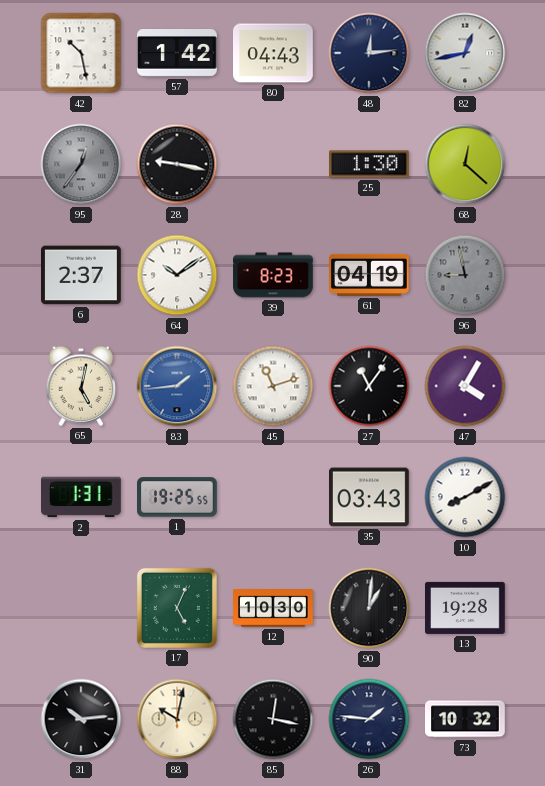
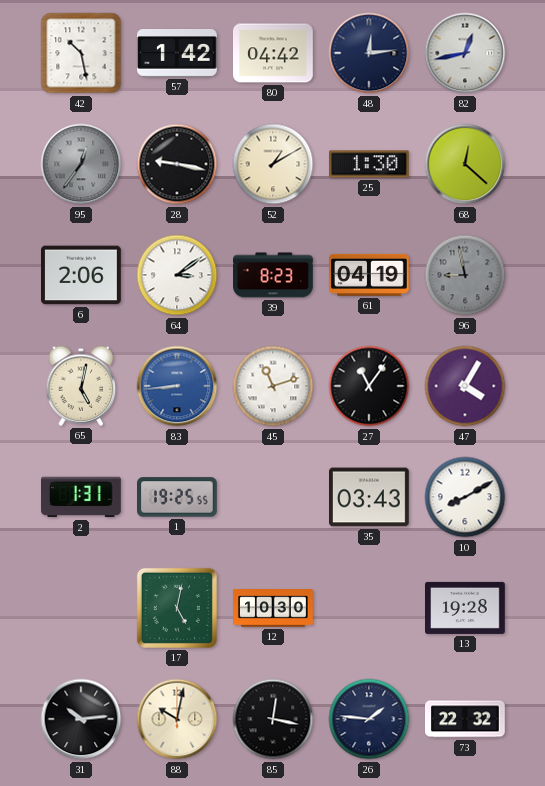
80: 04:43 -> 04:42
52: none -> 1:10
6: 2:37 -> 2:06
64: 10:09 -> 3:09
83: 1:44 -> 8:44
17: 5:04 -> 5:02
90: 1:01 -> none
73: 10:32 -> 22:32
